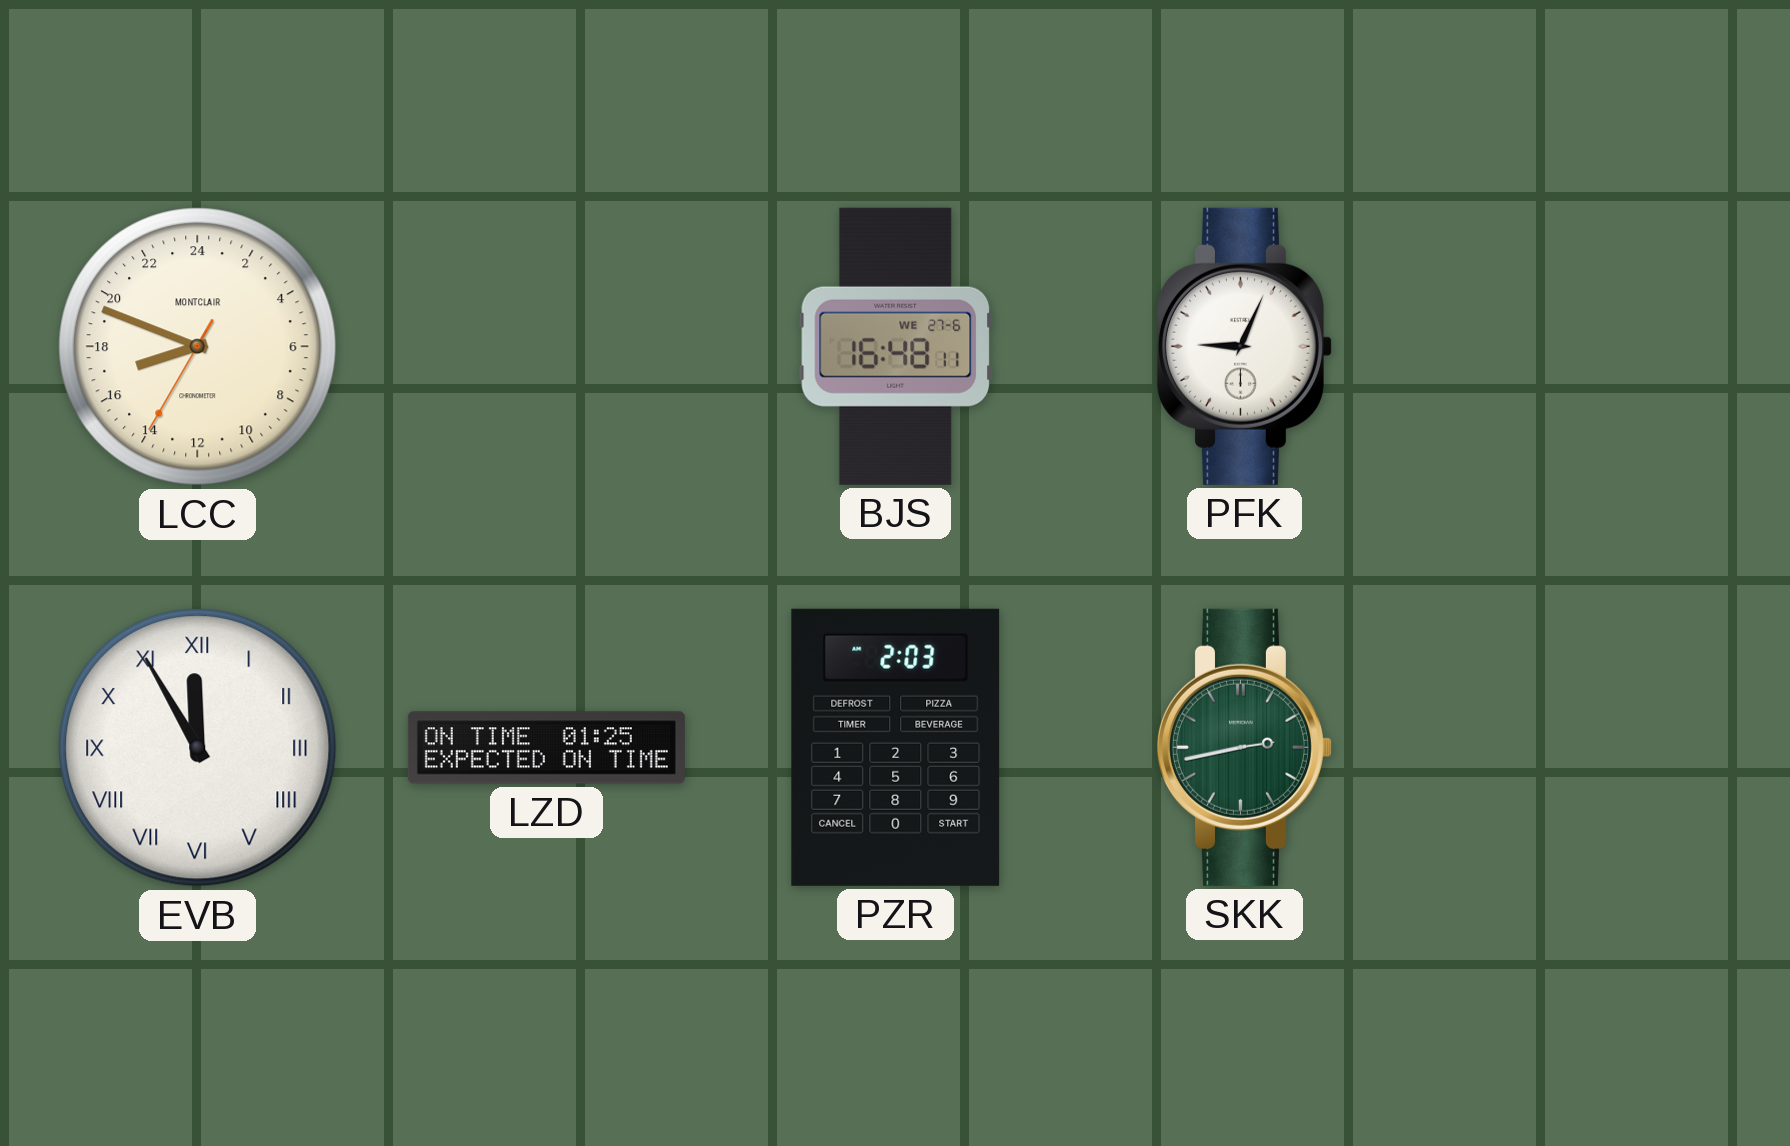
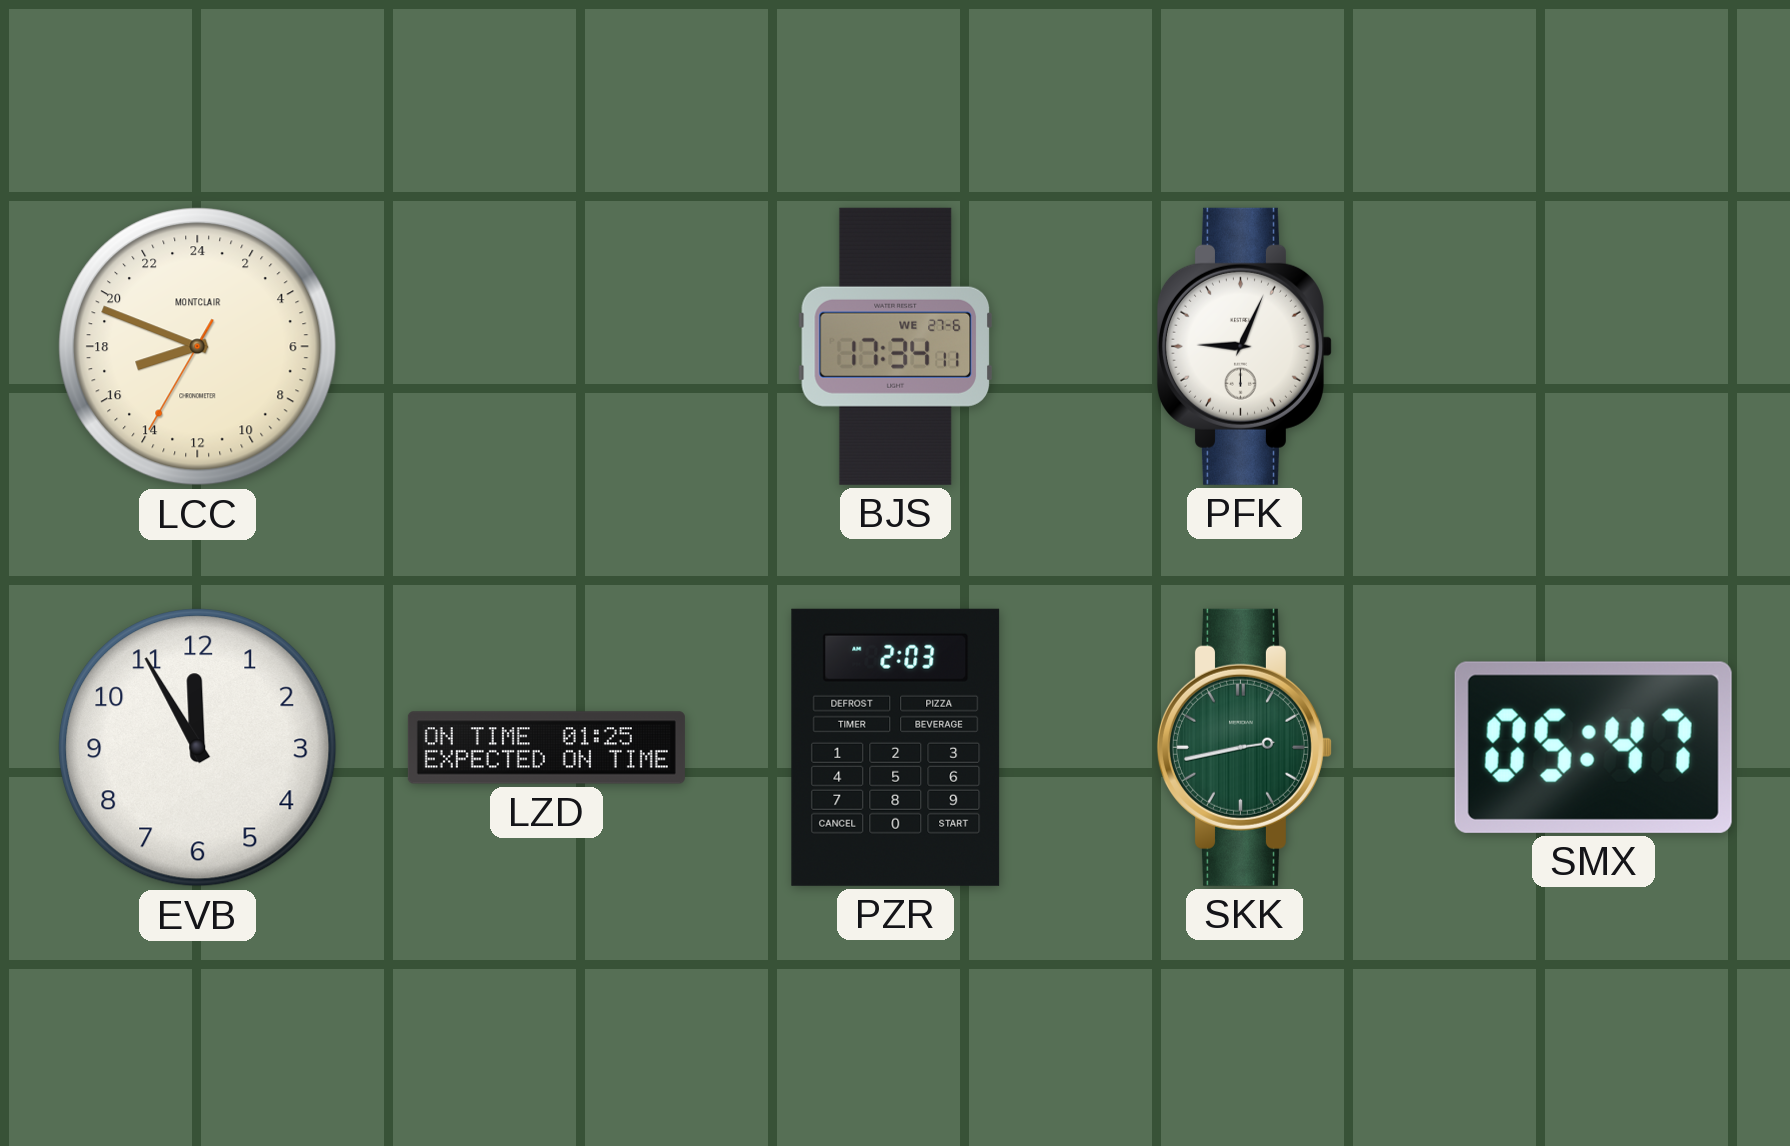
BJS: 16:48 -> 17:34
EVB numerals: Roman -> Arabic
SMX: none -> 05:47
